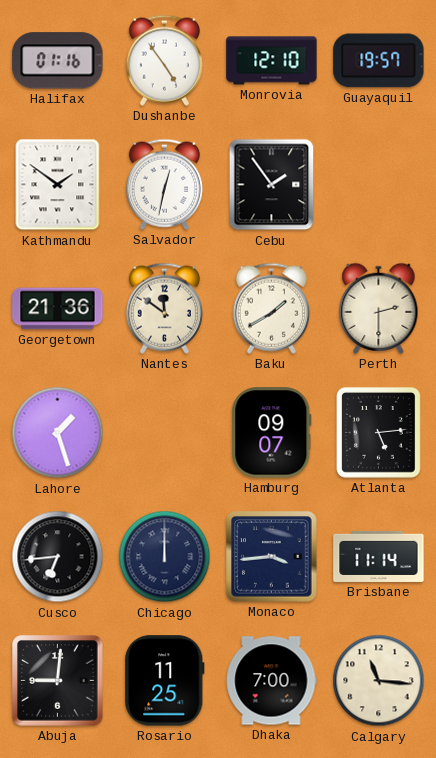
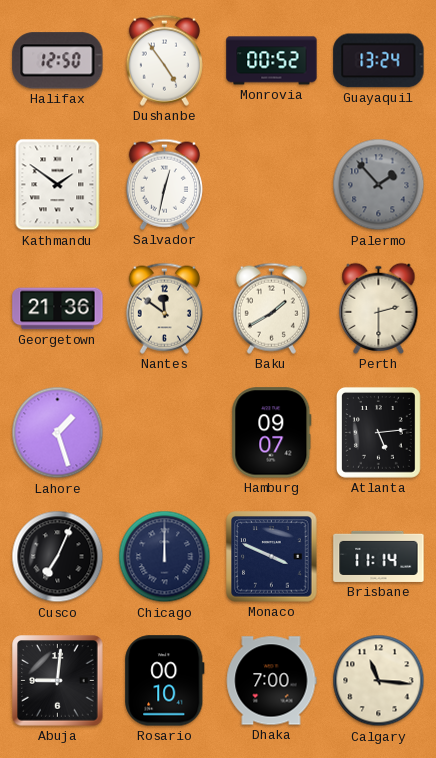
Halifax: 01:16 -> 12:50
Monrovia: 12:10 -> 00:52
Guayaquil: 19:57 -> 13:24
Cebu: 1:54 -> none
Palermo: none -> 1:53
Cusco: 6:44 -> 7:04
Monaco: 3:44 -> 3:49
Rosario: 11:25 -> 00:10
